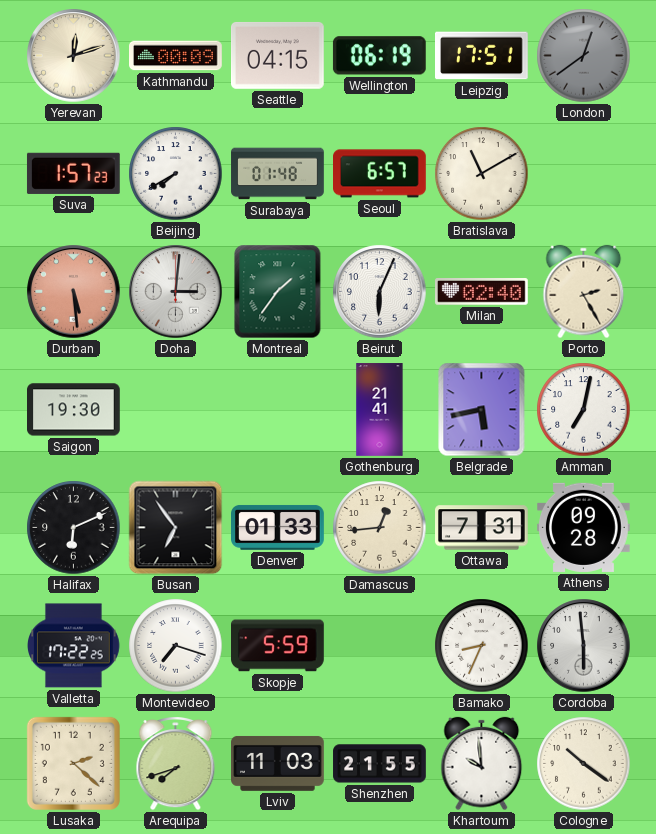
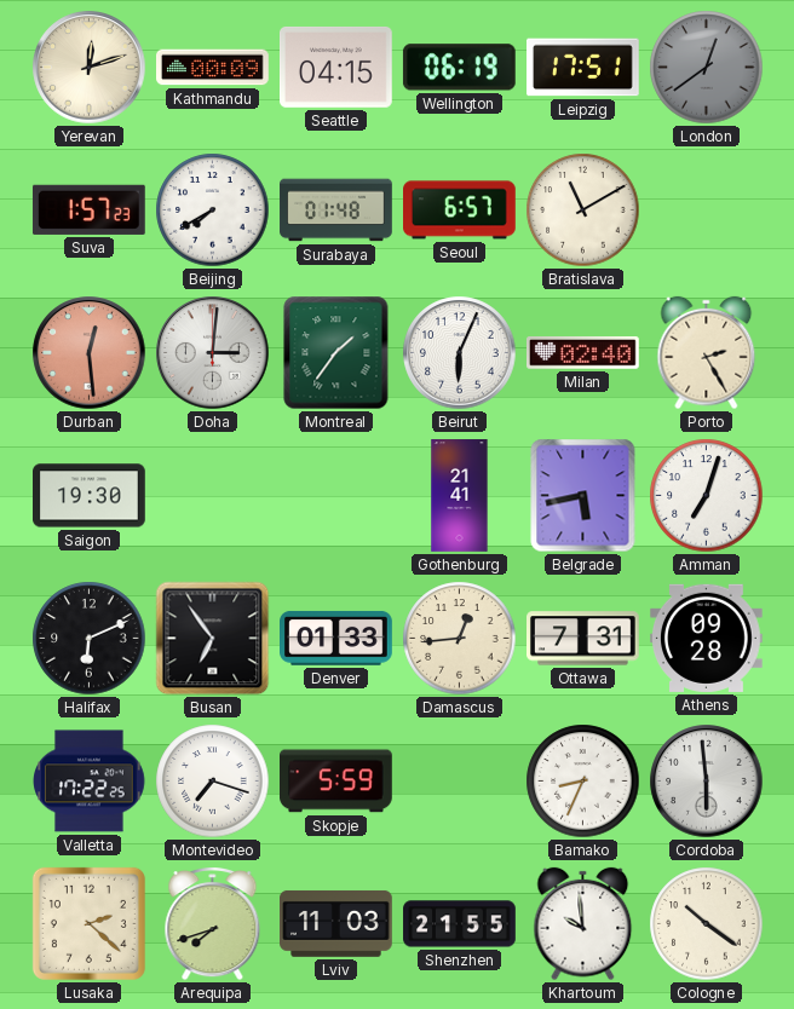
Durban: 5:29 -> 12:29
Amman: 7:02 -> 7:03
